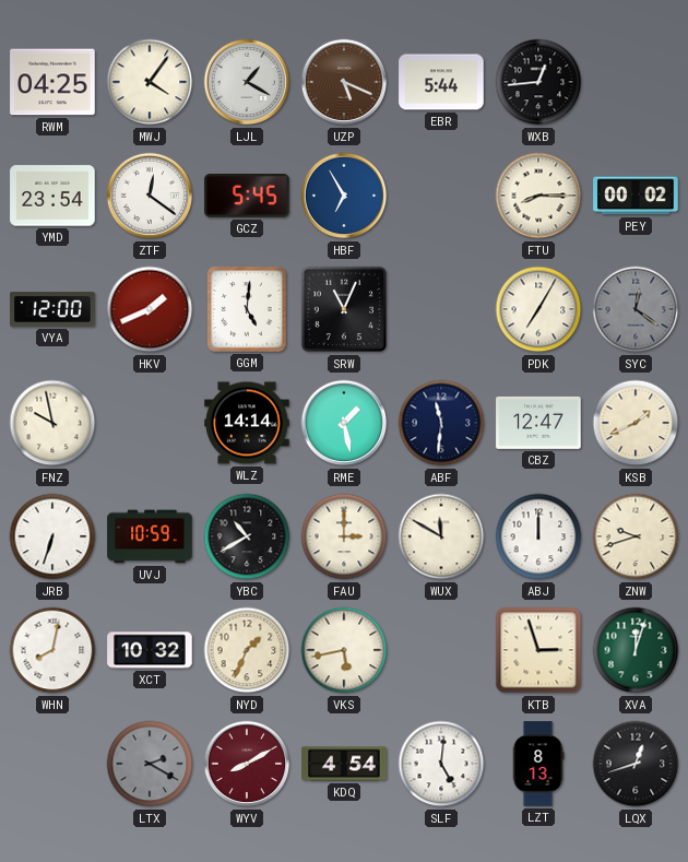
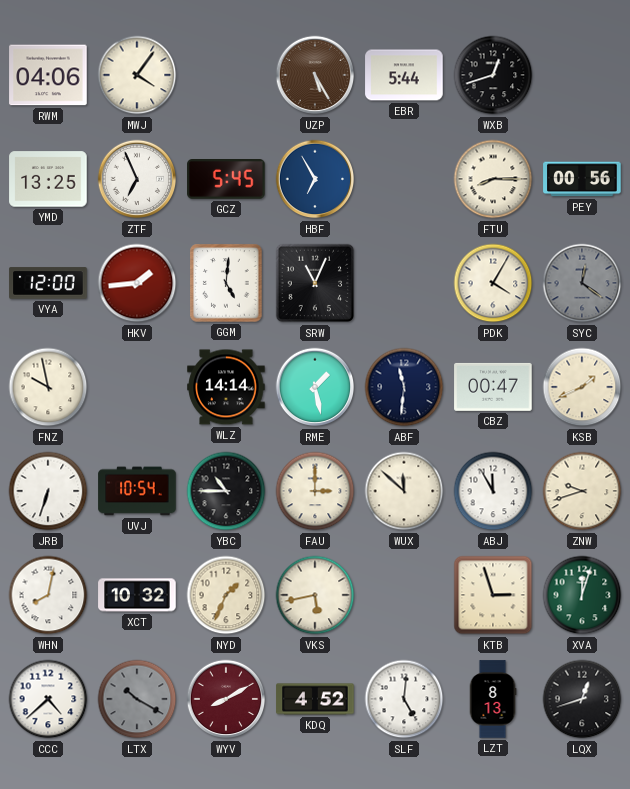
RWM: 04:25 -> 04:06
LJL: 1:20 -> none
UZP: 5:19 -> 5:25
WXB: 12:44 -> 12:42
YMD: 23:54 -> 13:25
ZTF: 12:21 -> 6:56
PEY: 00:02 -> 00:56
HKV: 1:41 -> 1:44
PDK: 7:05 -> 4:05
CBZ: 12:47 -> 00:47
UVJ: 10:59 -> 10:54
YBC: 10:40 -> 10:45
WUX: 11:50 -> 11:52
ABJ: 12:00 -> 11:55
CCC: none -> 4:38
LTX: 2:20 -> 10:20
KDQ: 4:54 -> 4:52
